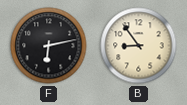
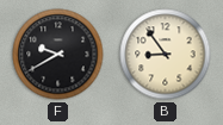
F: 6:13 -> 9:40
